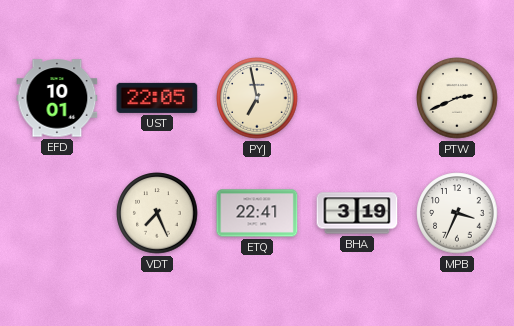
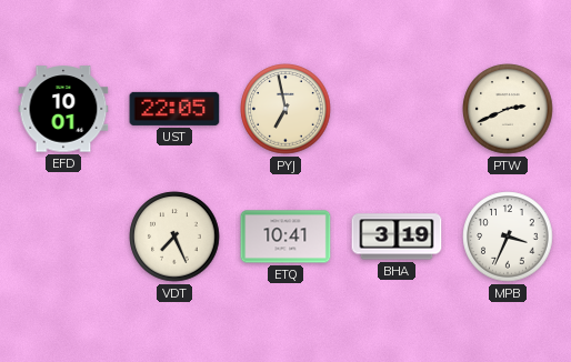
ETQ: 22:41 -> 10:41
